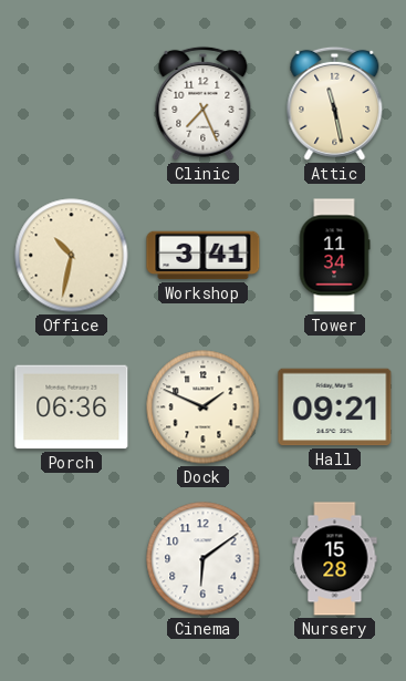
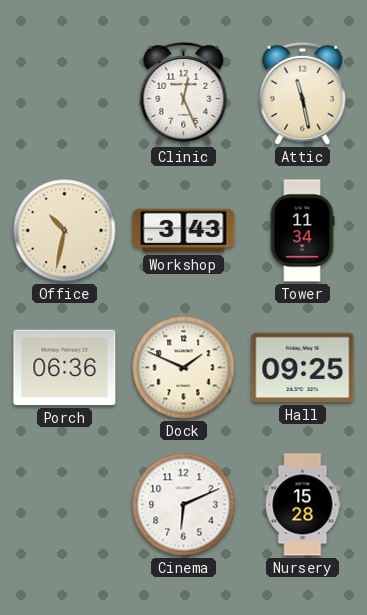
Clinic: 7:26 -> 12:26
Workshop: 3:41 -> 3:43
Hall: 09:21 -> 09:25
Cinema: 6:09 -> 6:11
